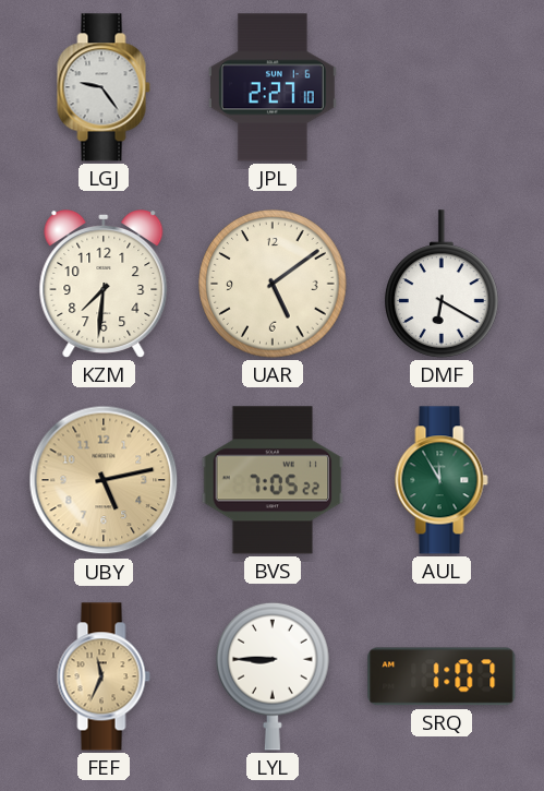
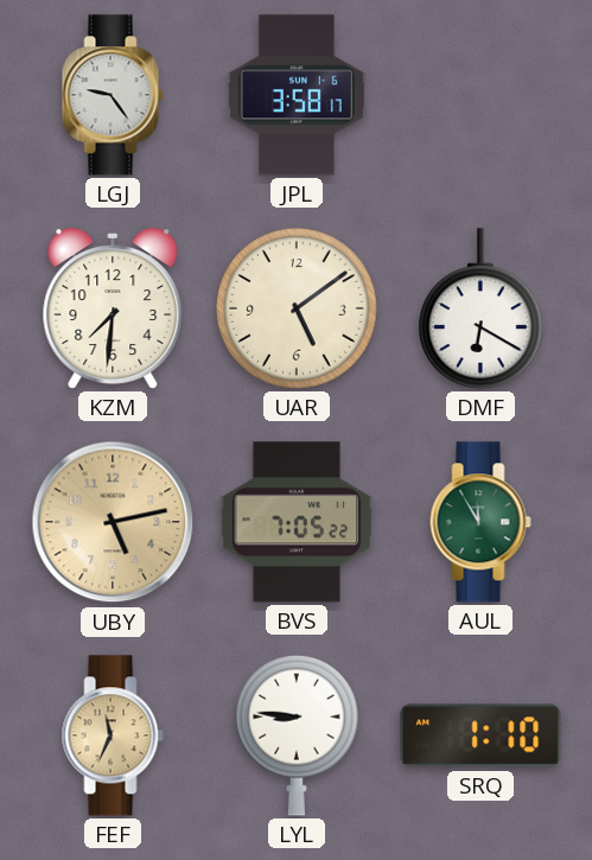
JPL: 2:27 -> 3:58
LYL: 8:45 -> 8:46
SRQ: 1:07 -> 1:10
